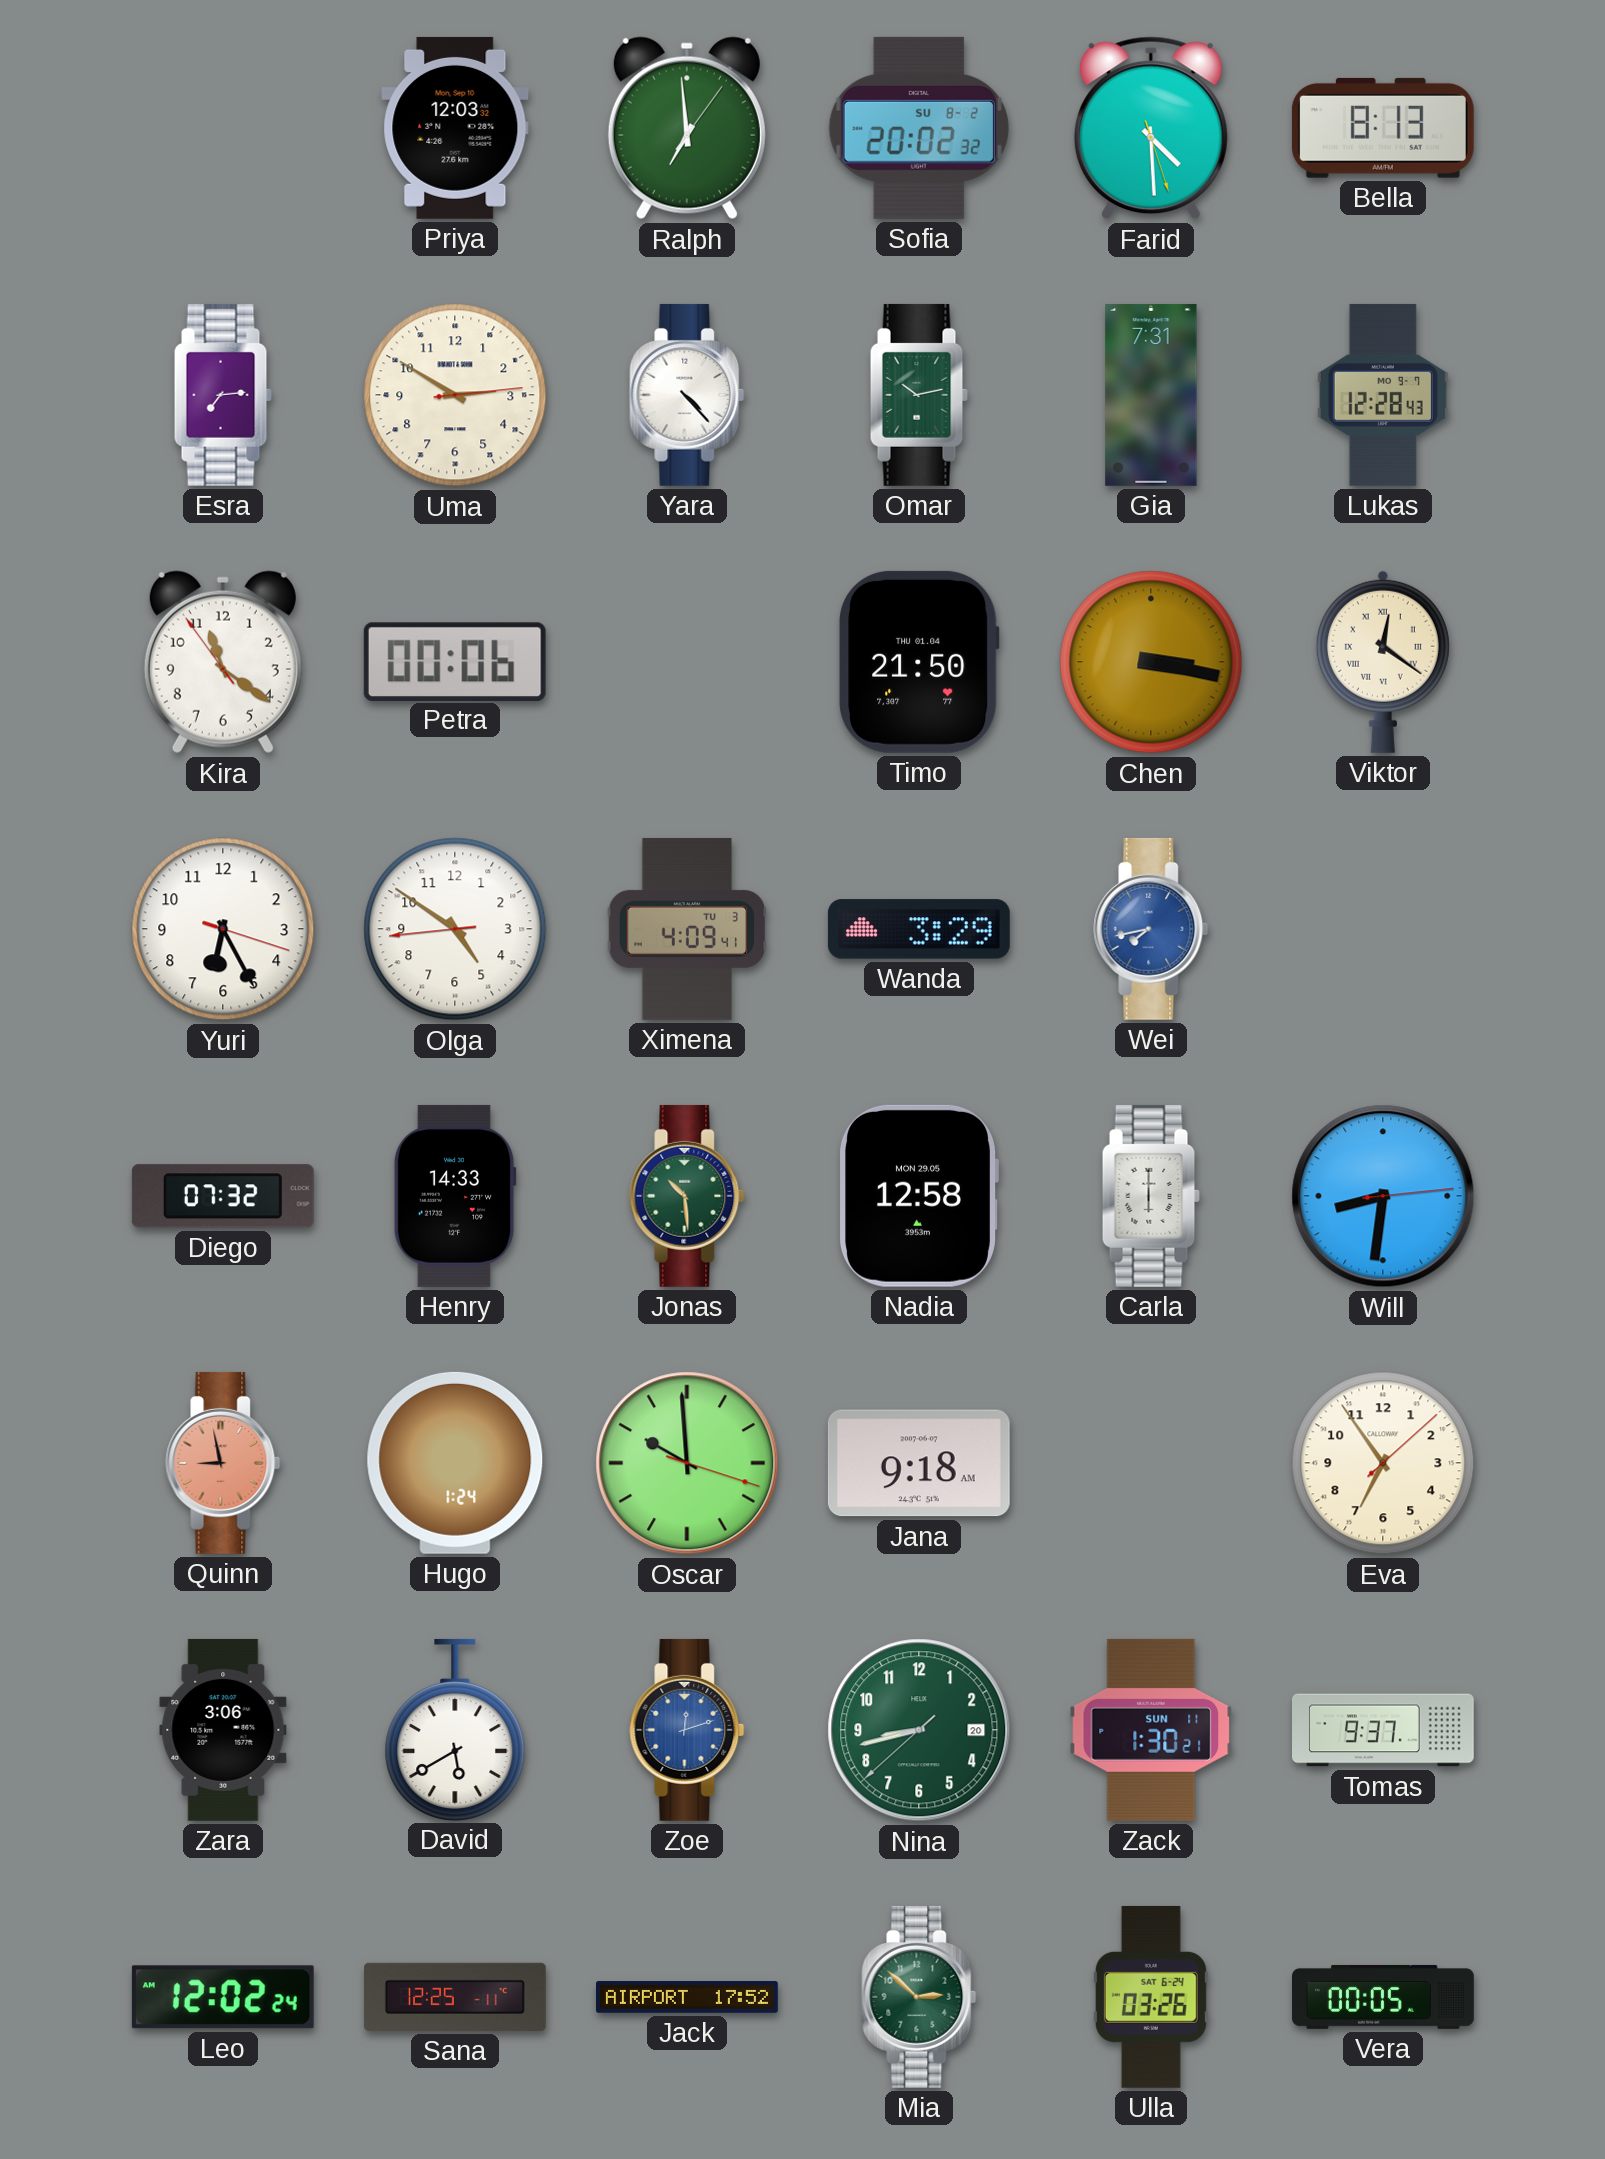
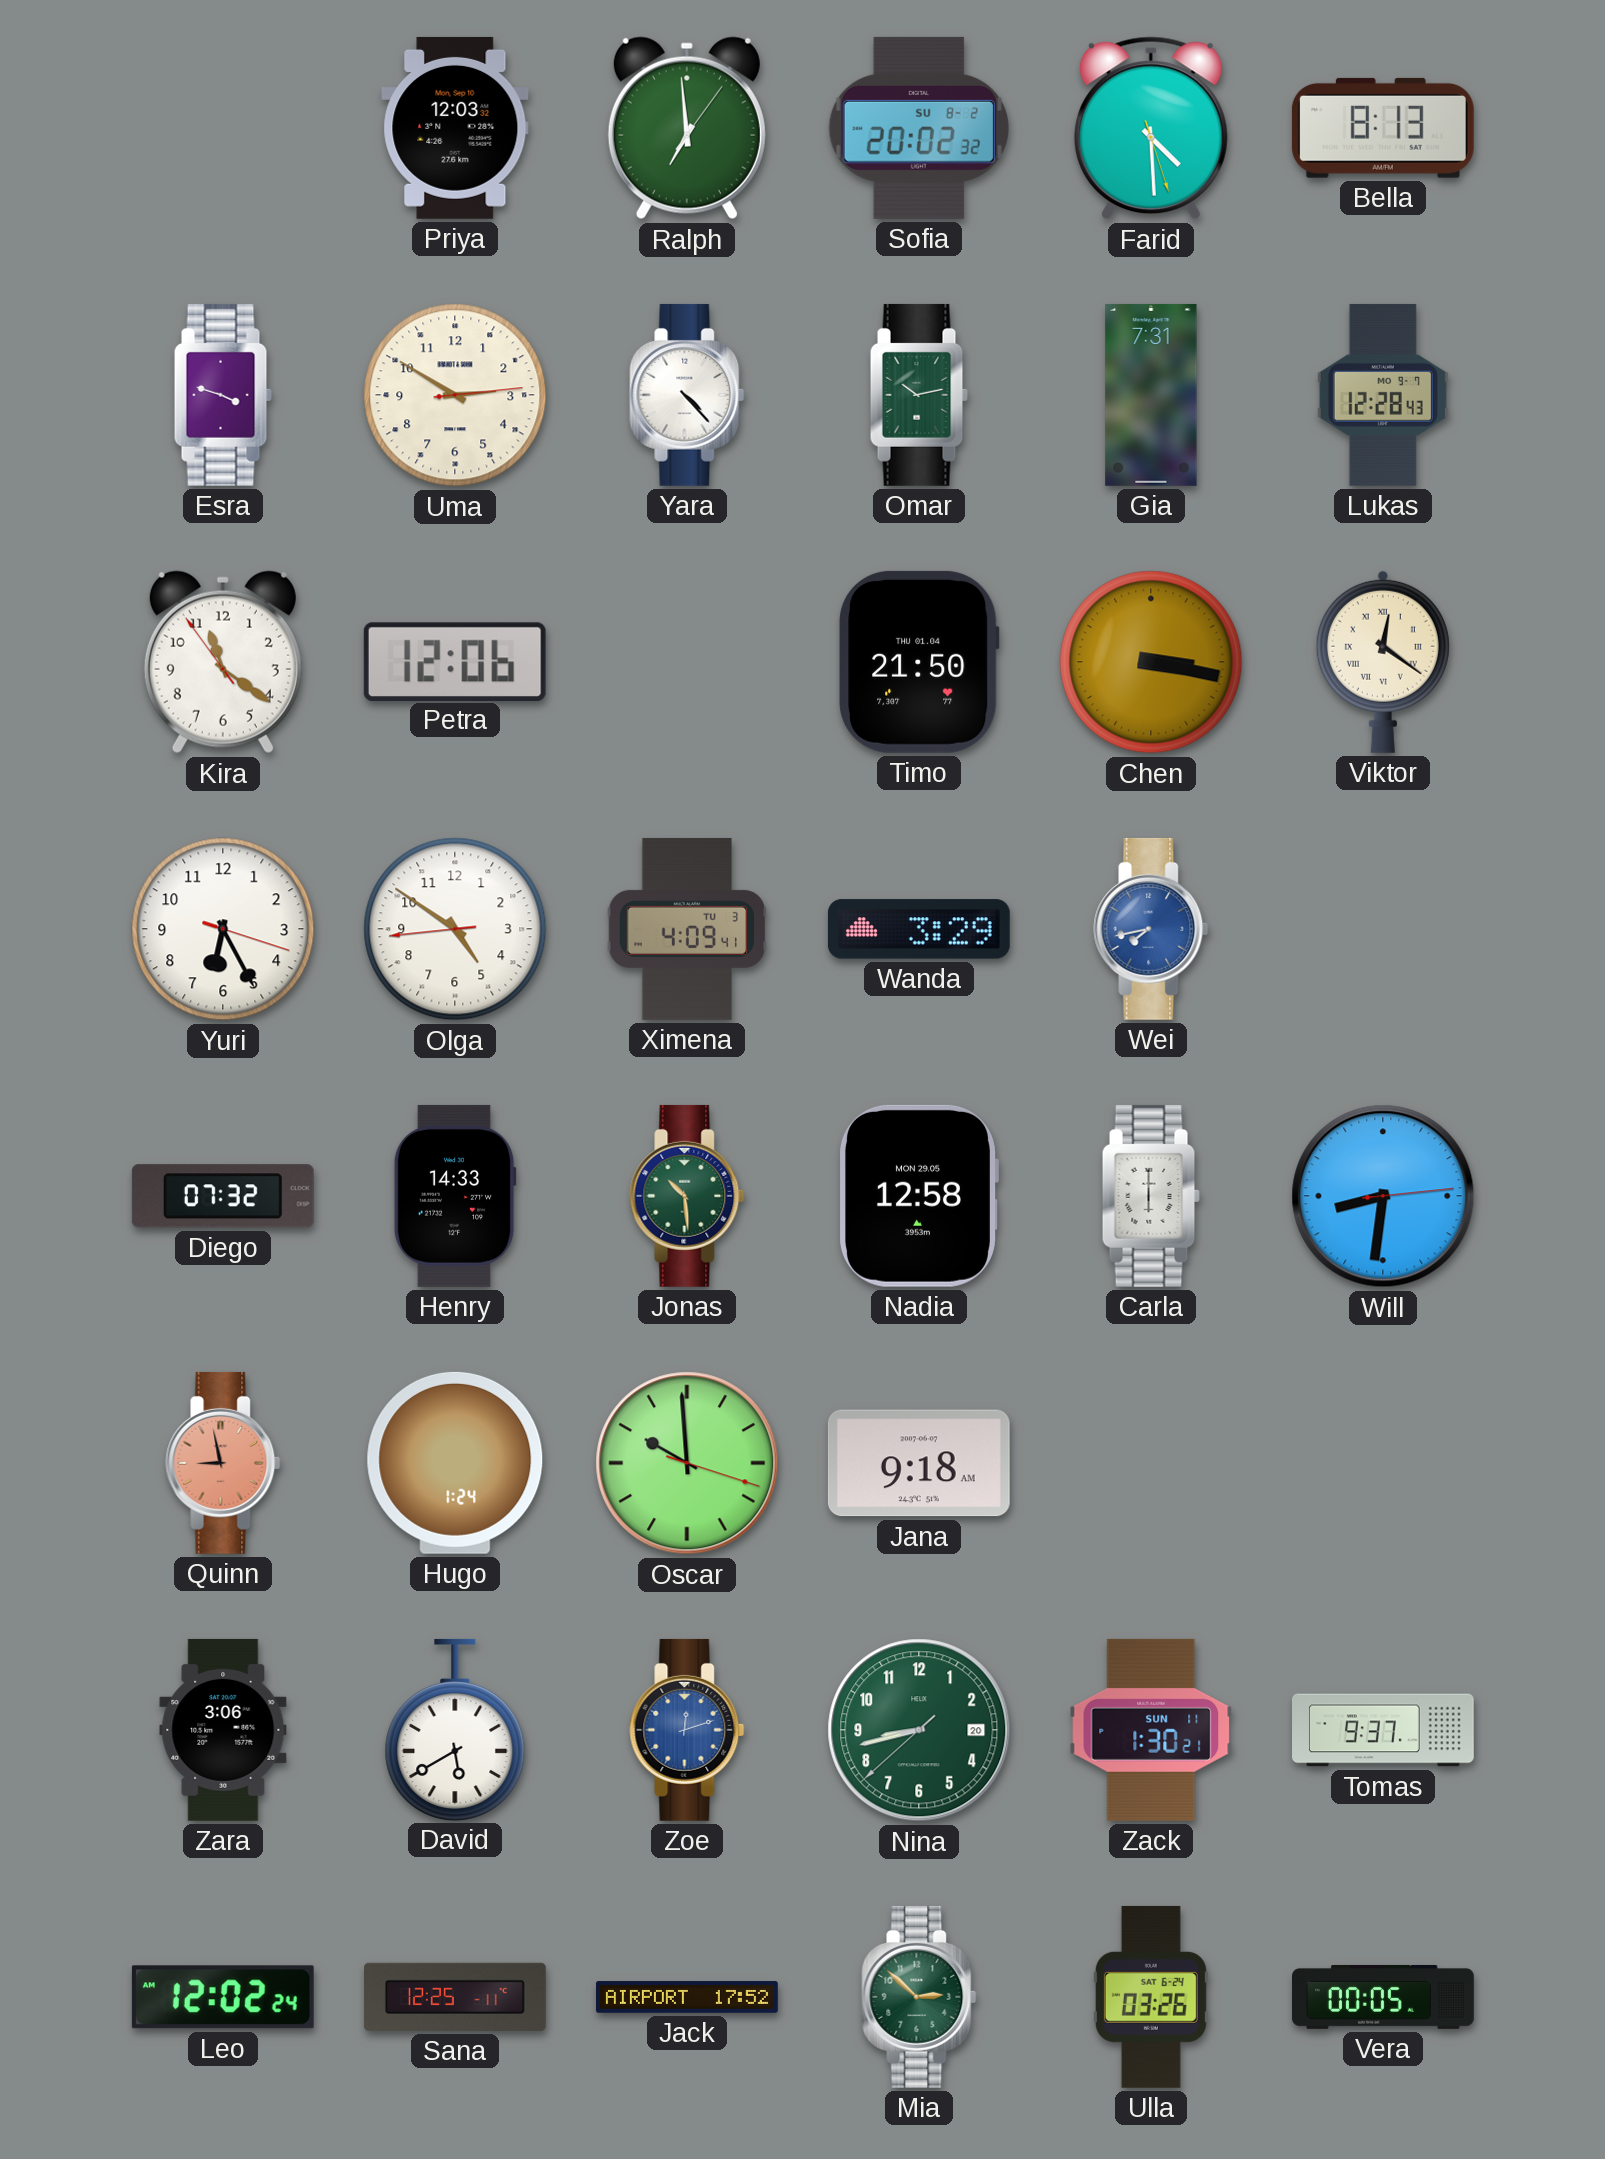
Esra: 7:14 -> 3:48
Petra: 00:06 -> 12:06
Eva: 6:54 -> none
